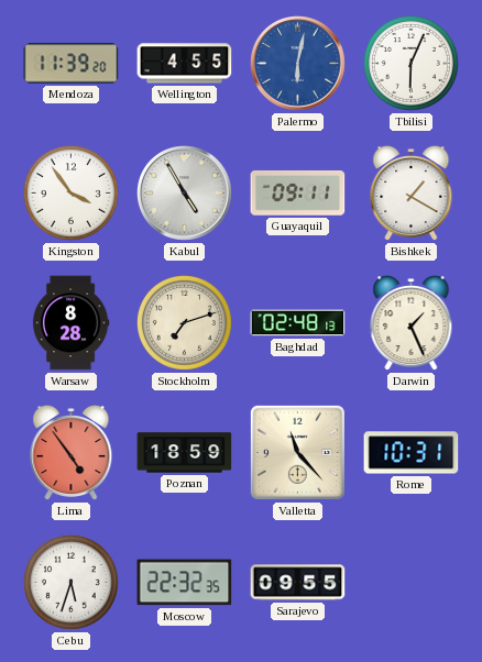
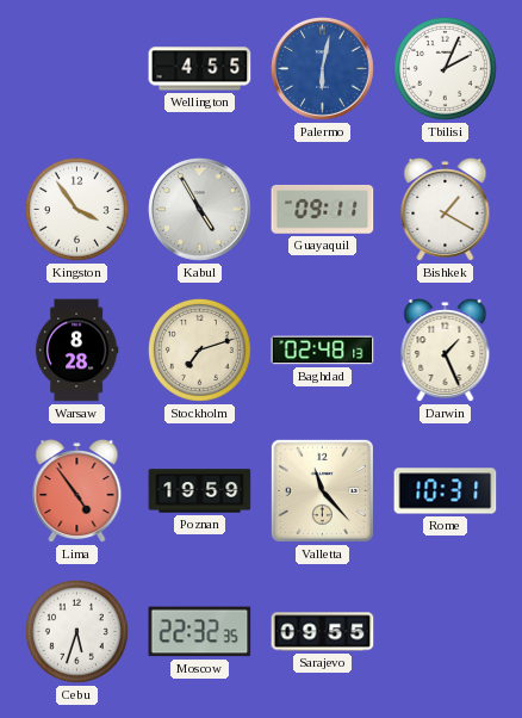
Mendoza: 11:39 -> none
Tbilisi: 6:04 -> 2:04
Poznan: 18:59 -> 19:59
